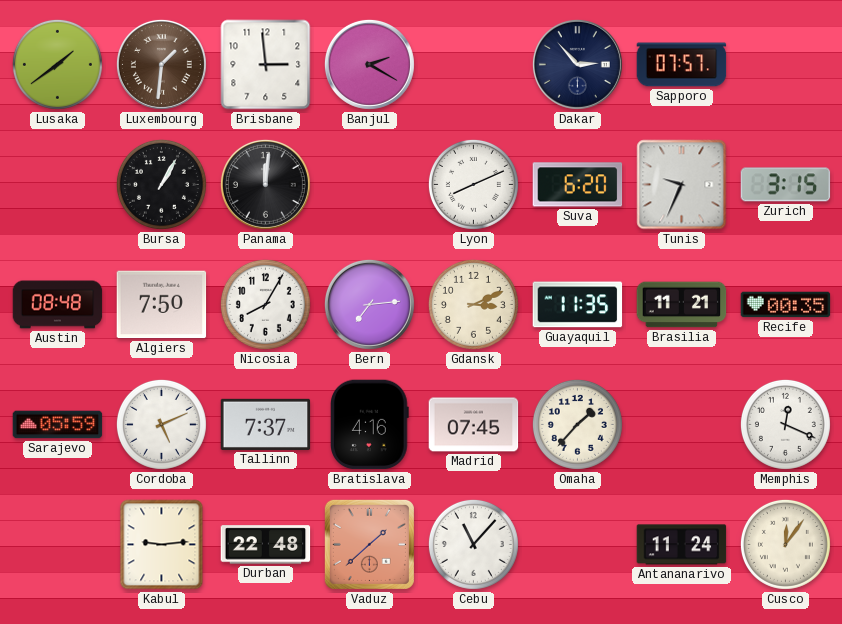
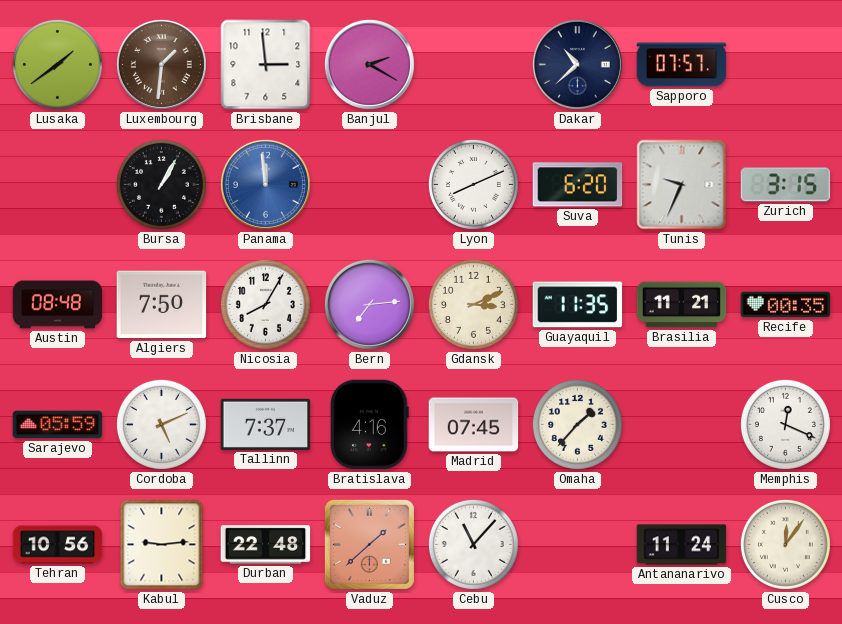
Dakar: 2:53 -> 10:38
Panama: 12:01 -> 11:59
Panama dial: black -> blue
Tehran: none -> 10:56
